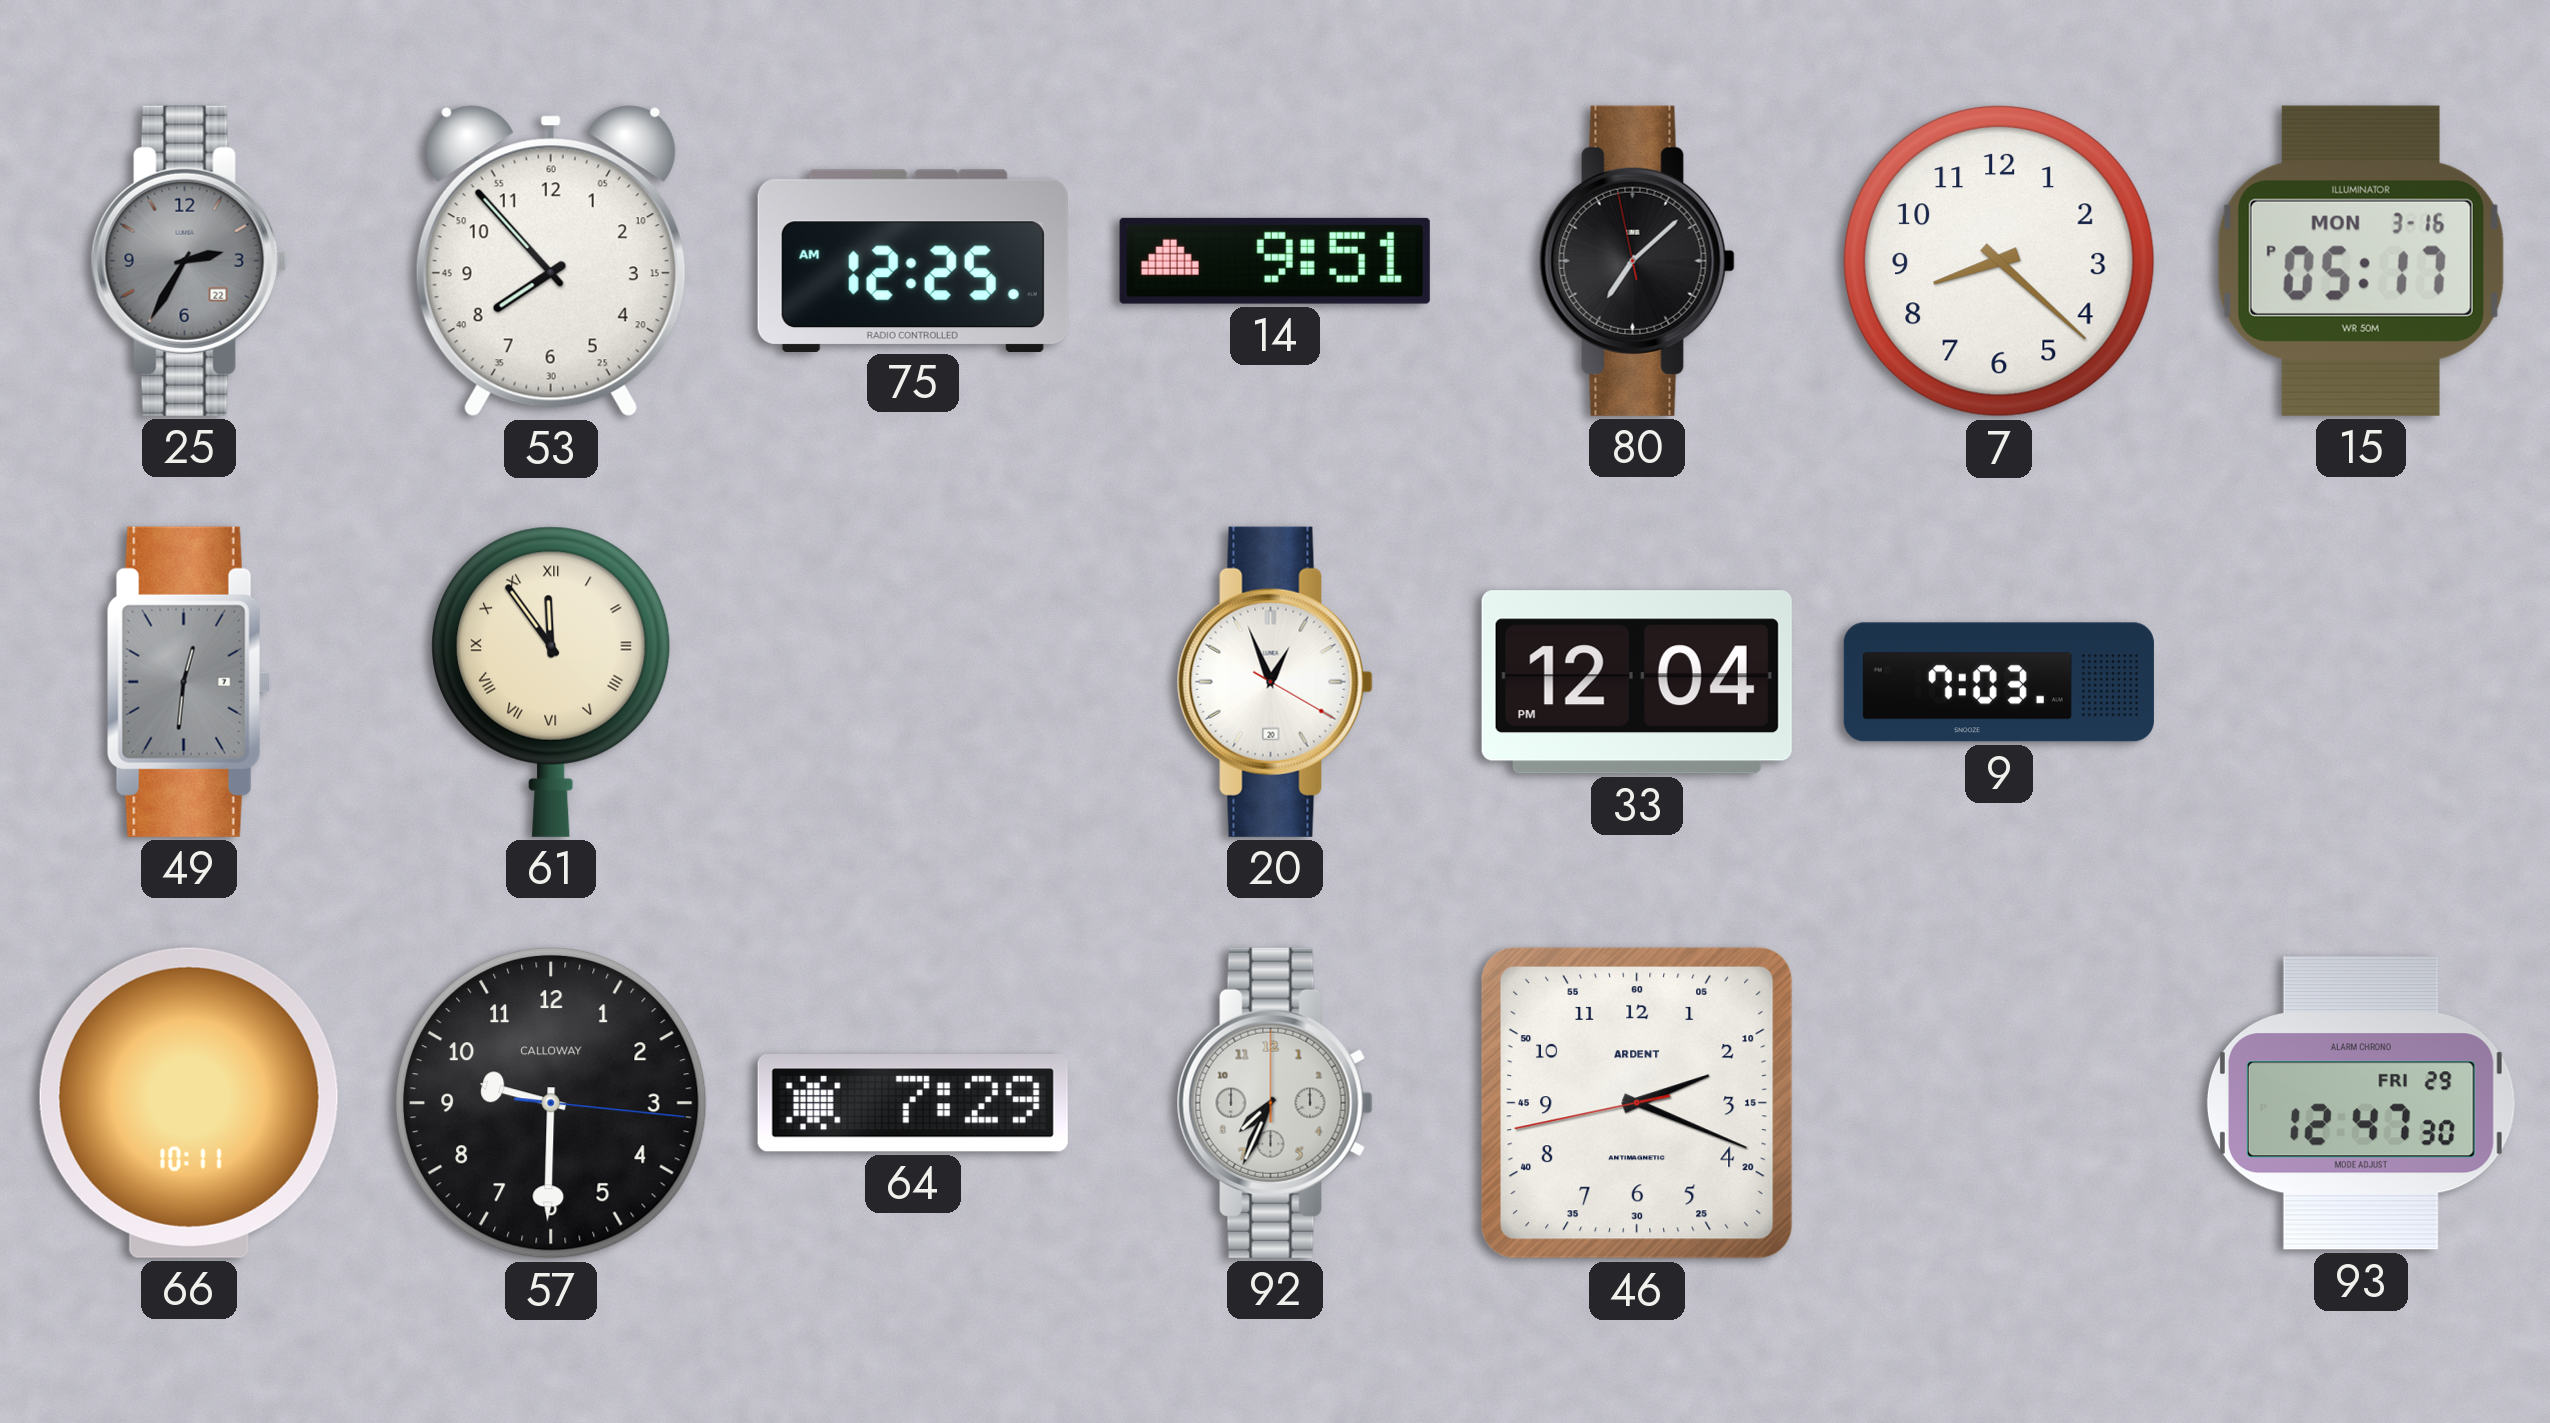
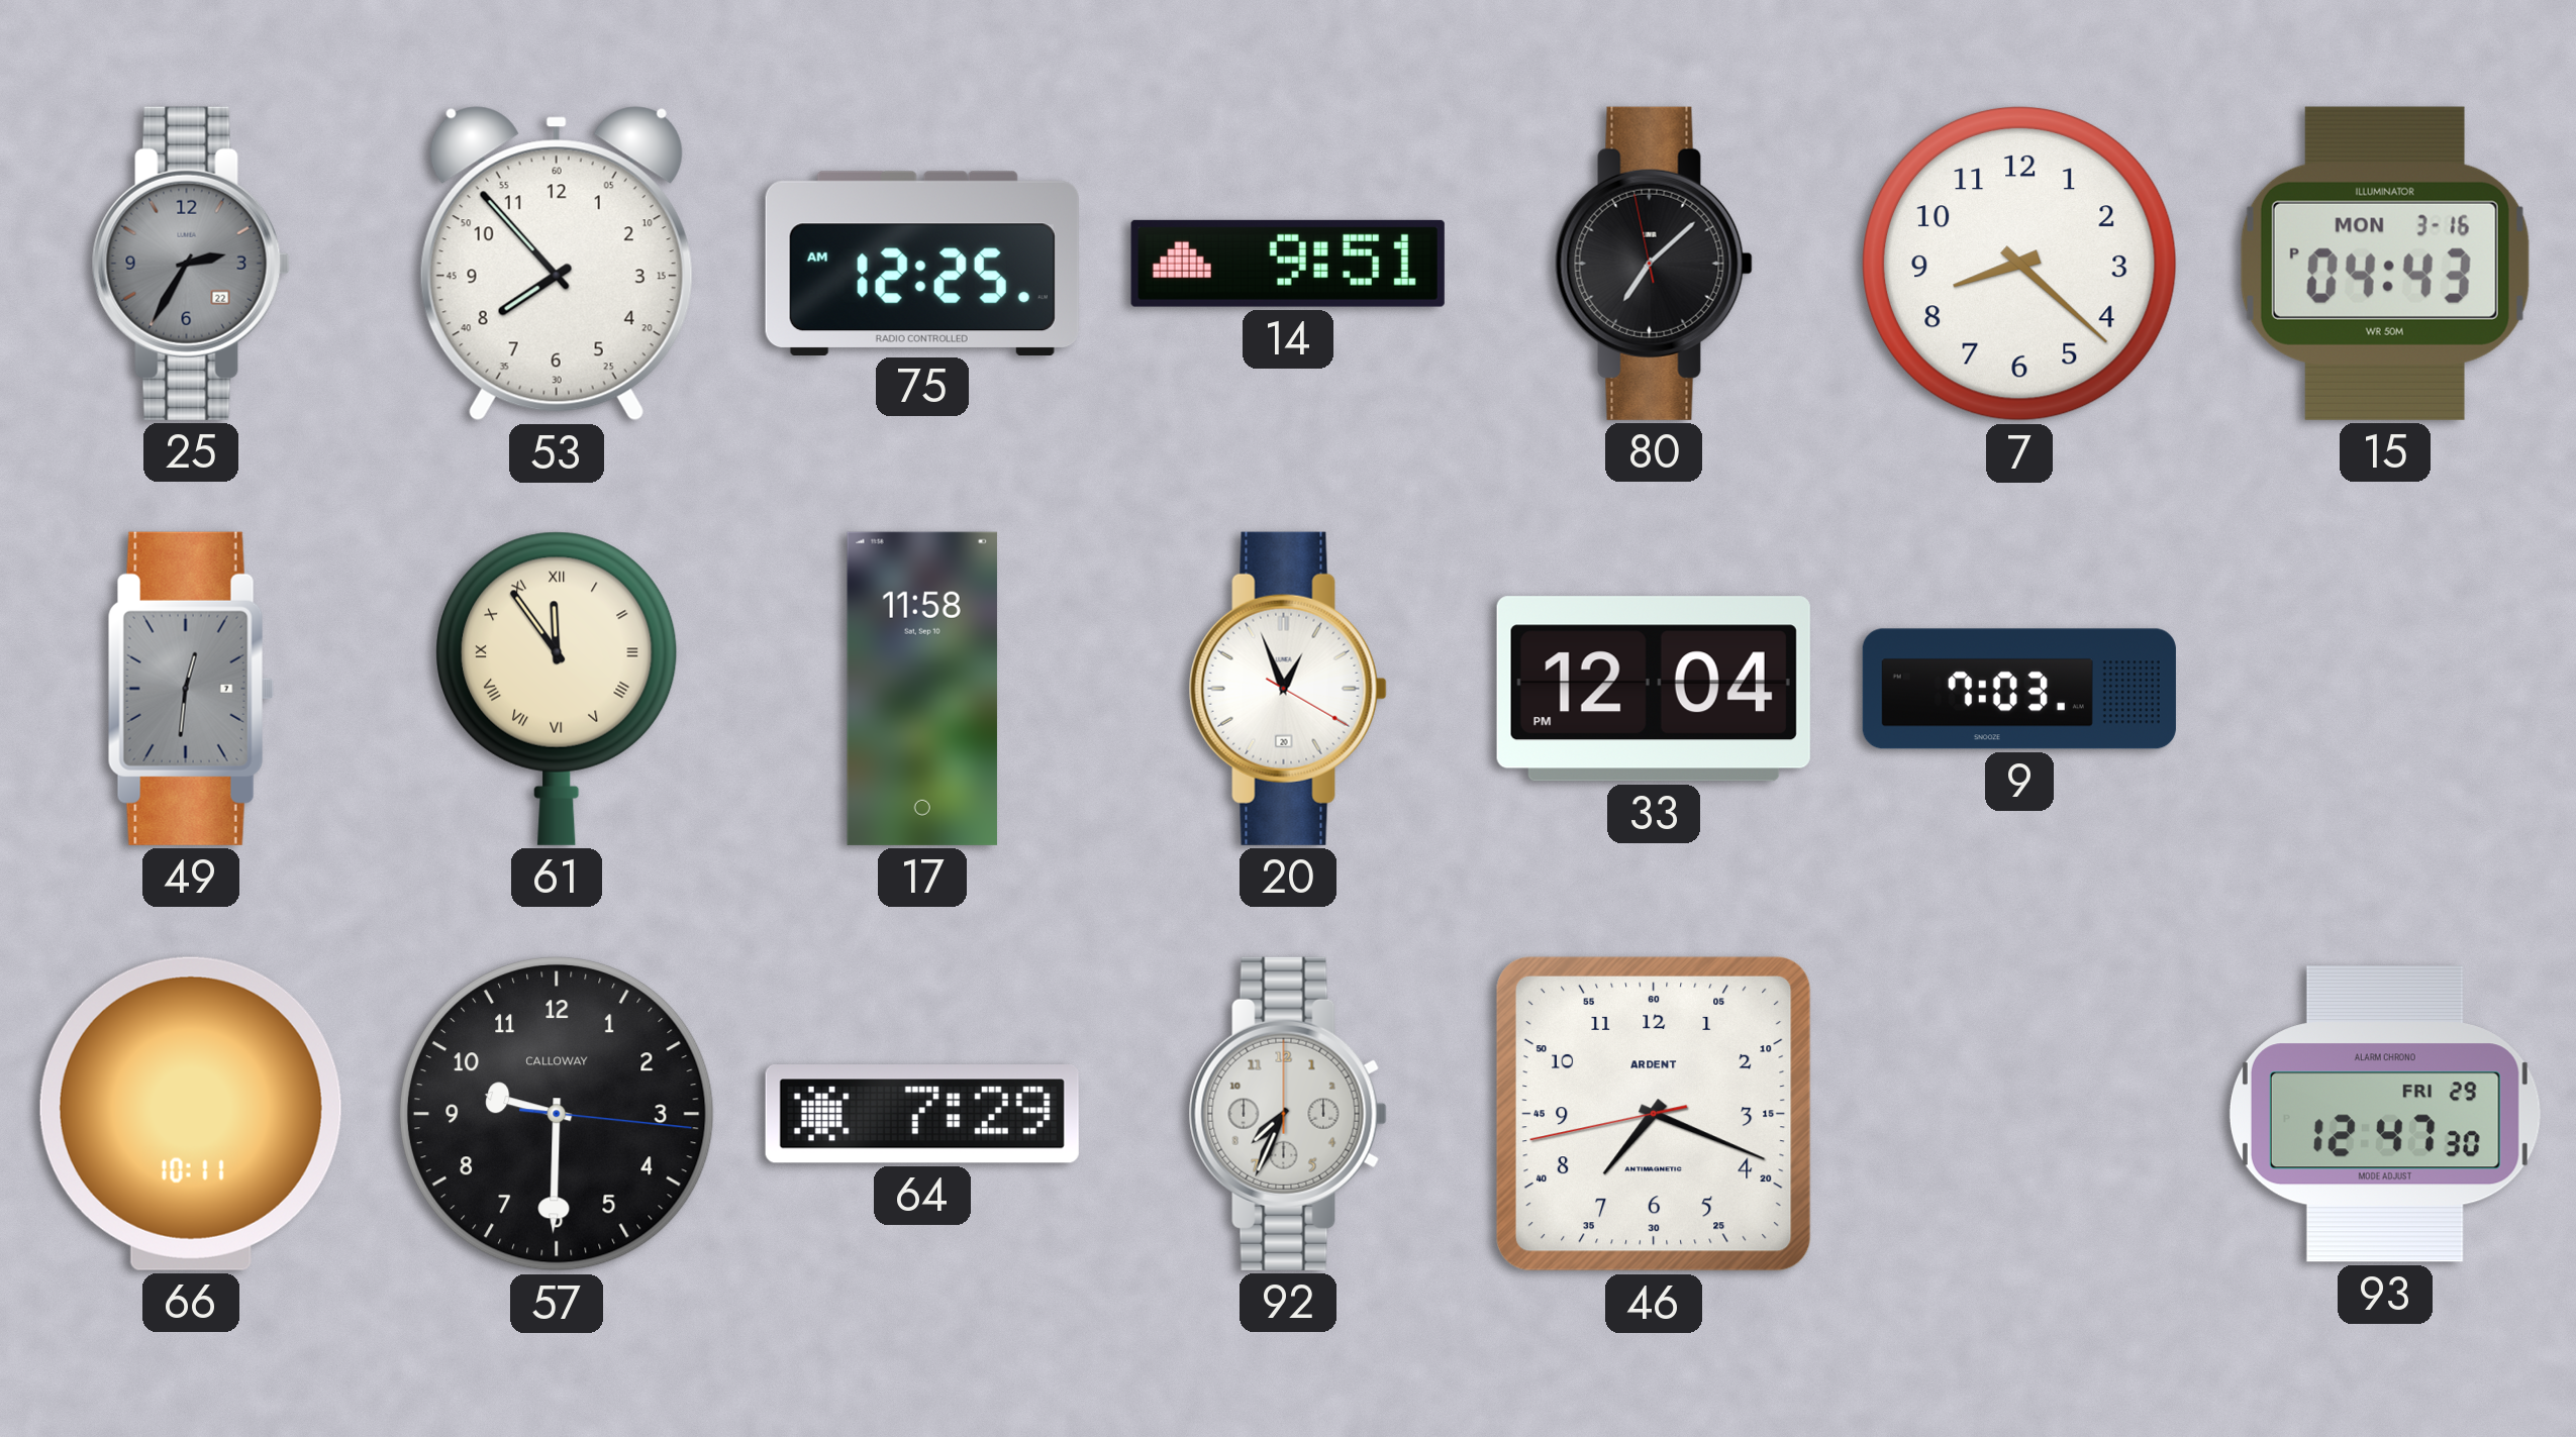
15: 05:17 -> 04:43
17: none -> 11:58
46: 2:18 -> 7:18
